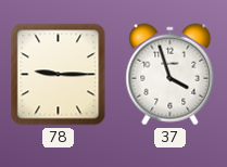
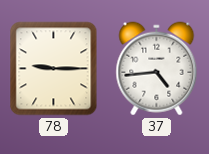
37: 3:57 -> 4:44
